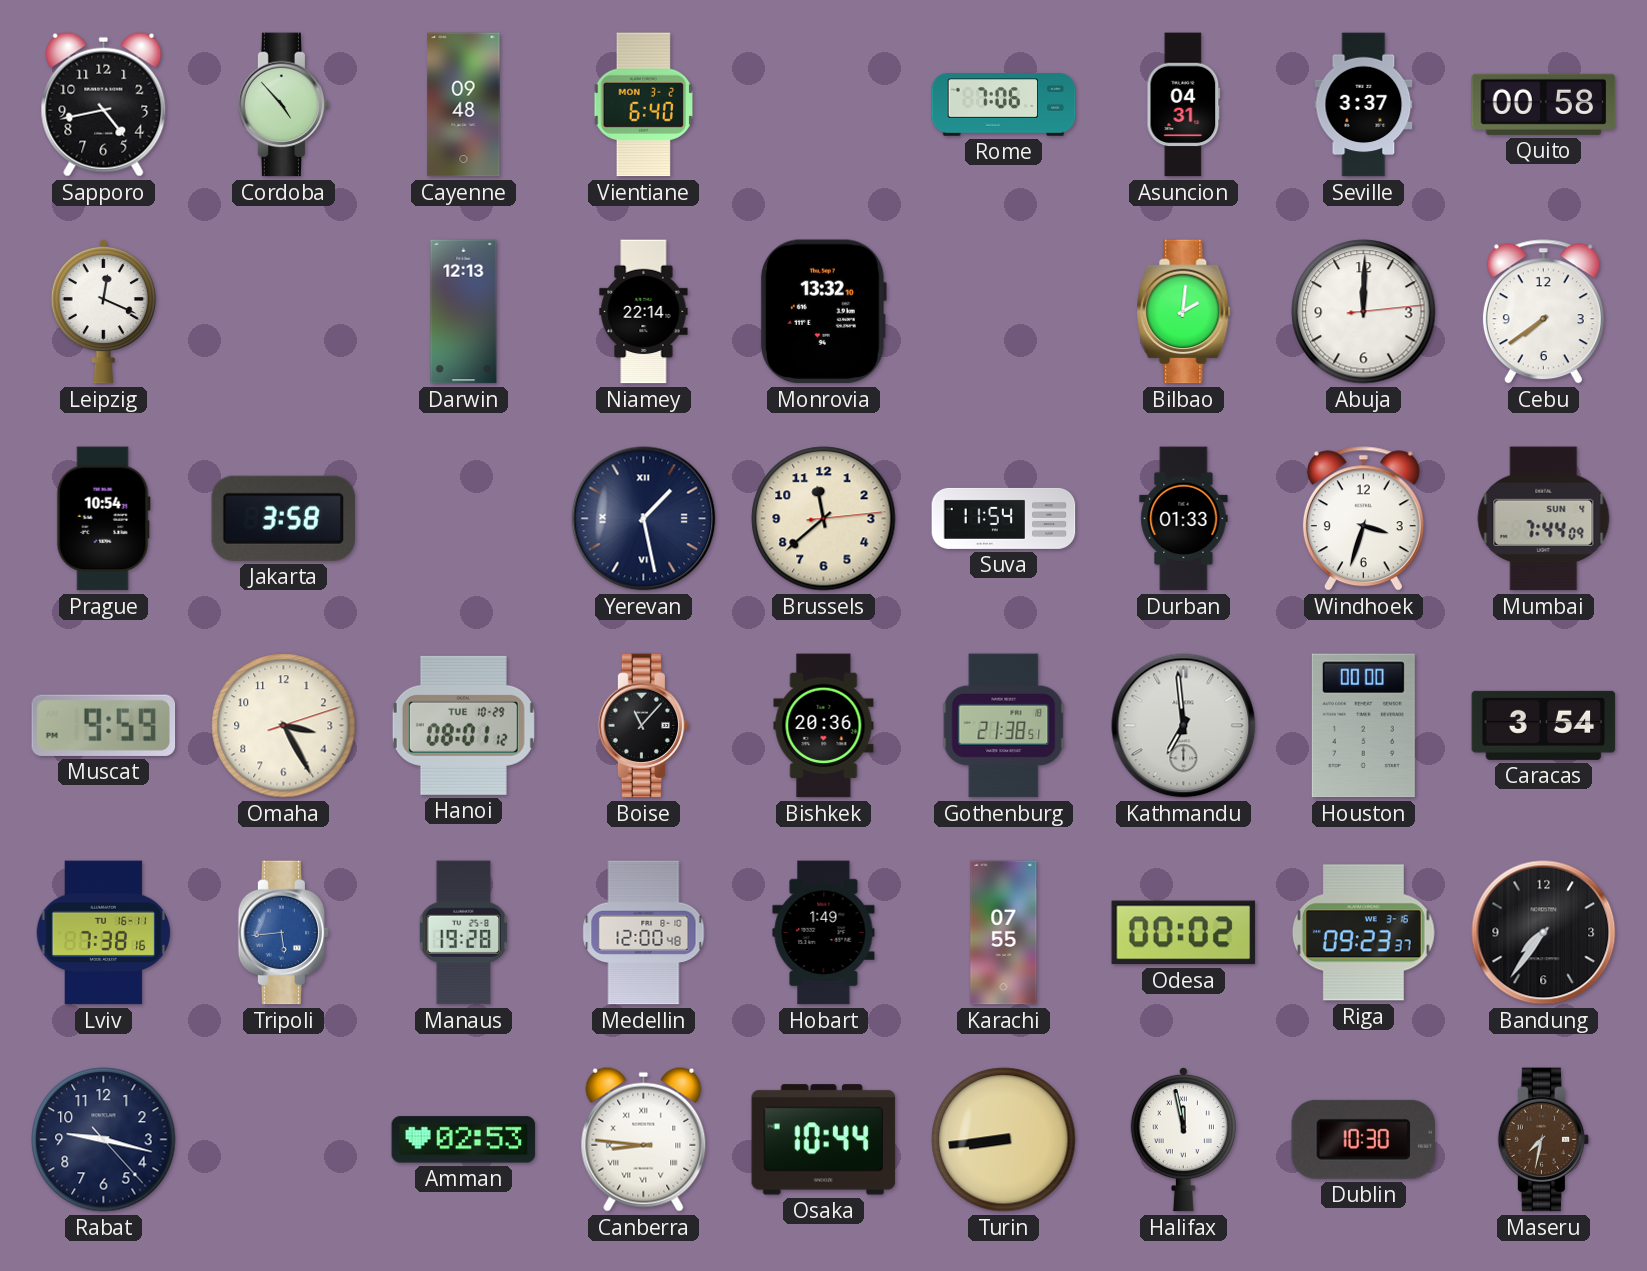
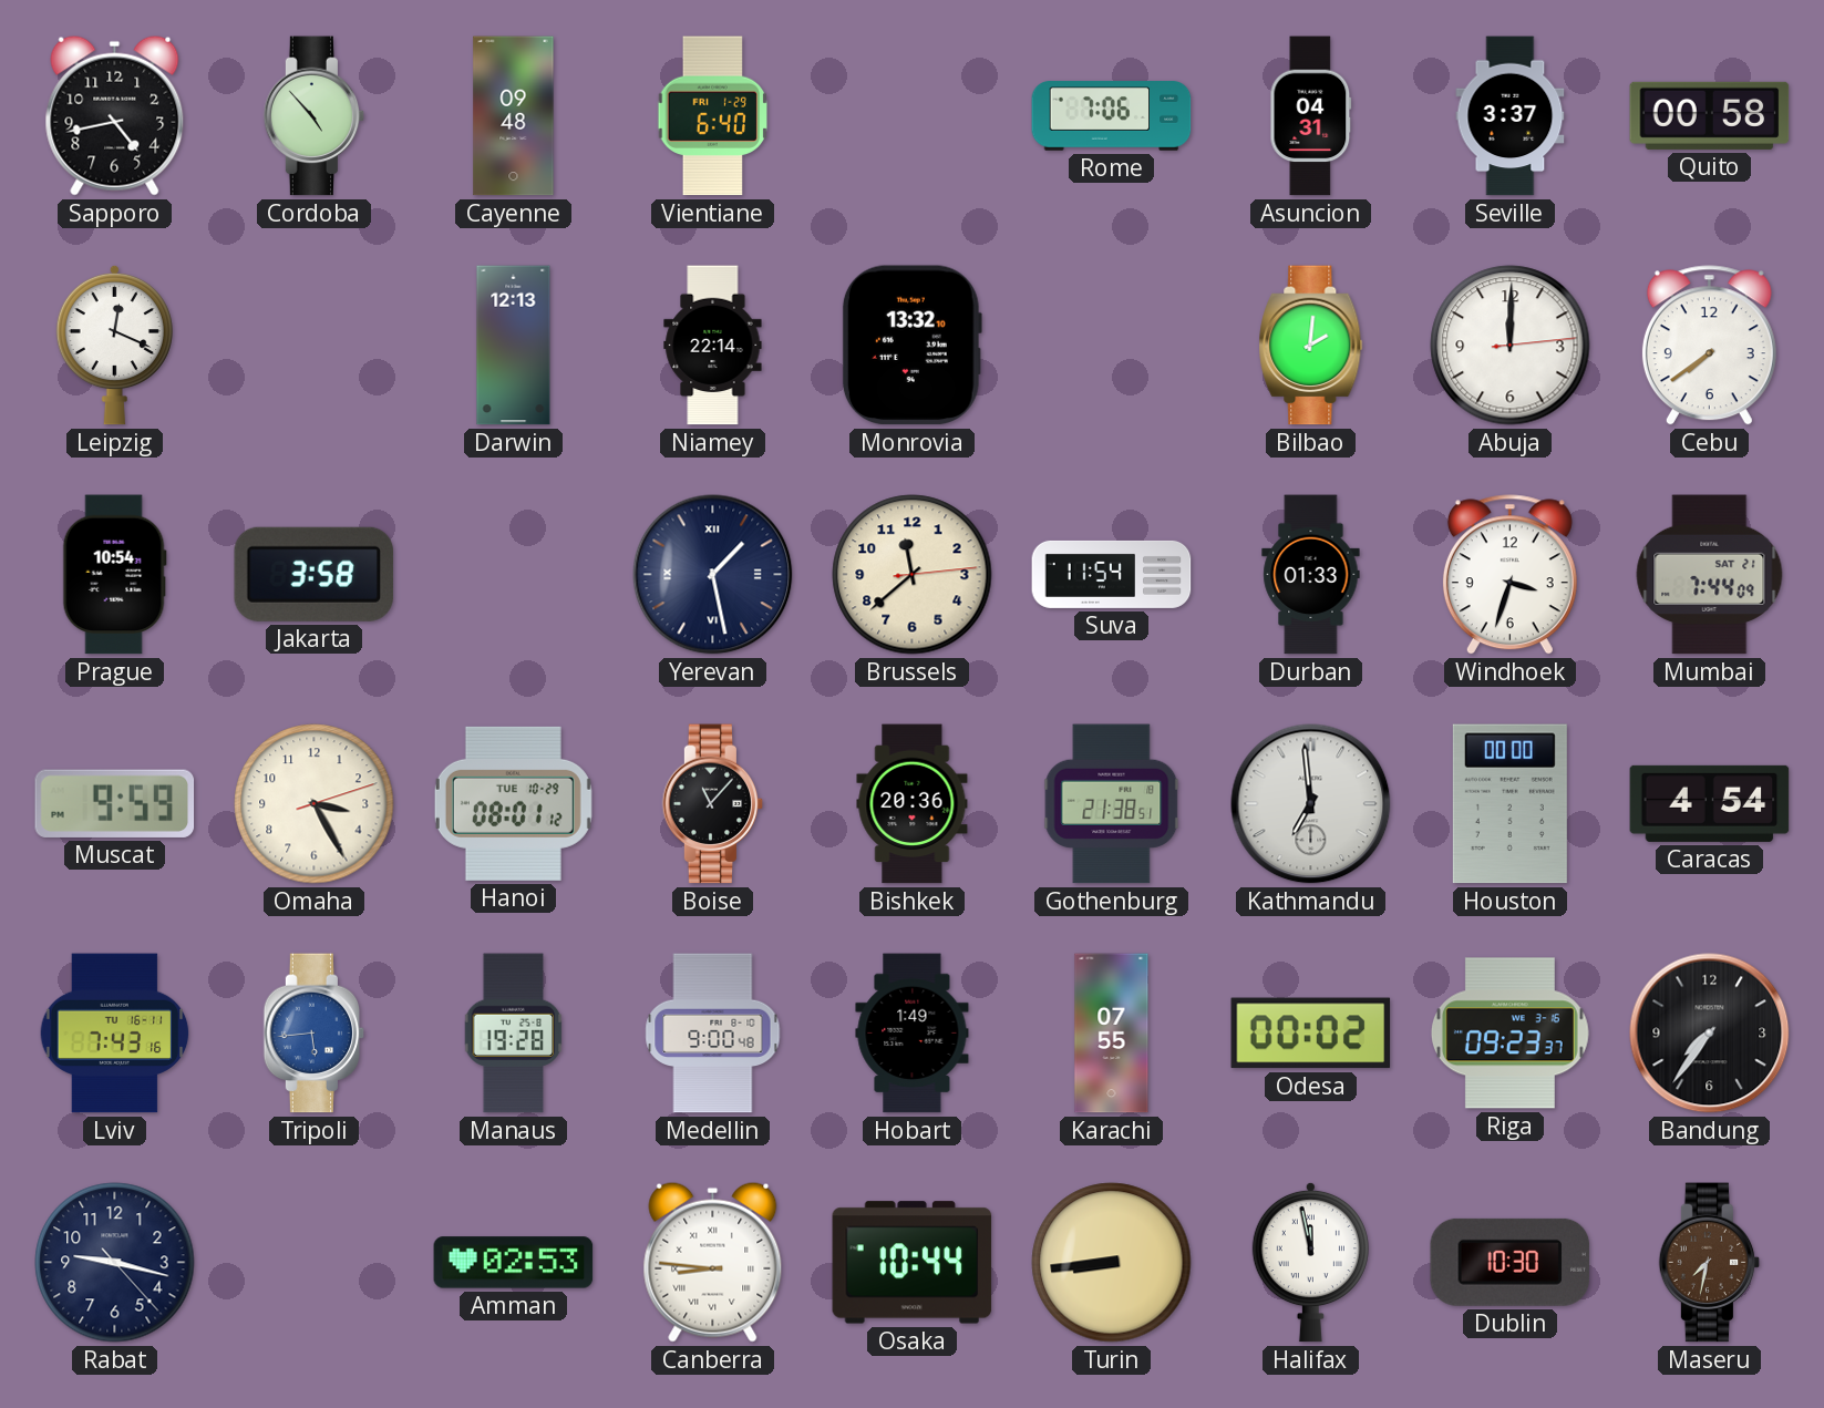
Vientiane date: MON 3-2 -> FRI 1-29
Mumbai date: SUN 4 -> SAT 21
Caracas: 3:54 -> 4:54
Lviv: 7:38 -> 7:43
Medellin: 12:00 -> 9:00
